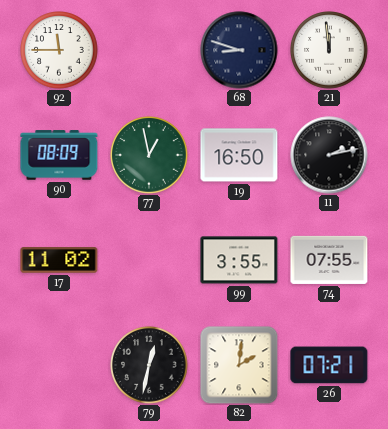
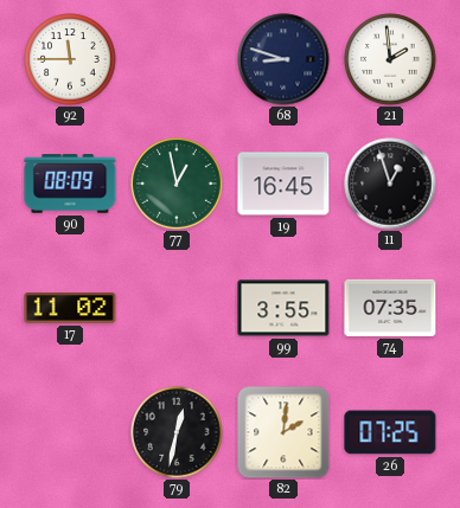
21: 11:59 -> 1:59
19: 16:50 -> 16:45
11: 2:13 -> 12:57
74: 07:55 -> 07:35
26: 07:21 -> 07:25
